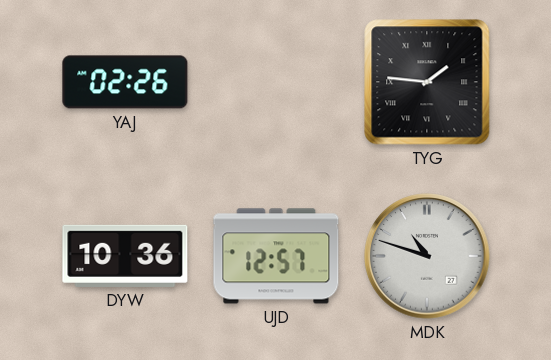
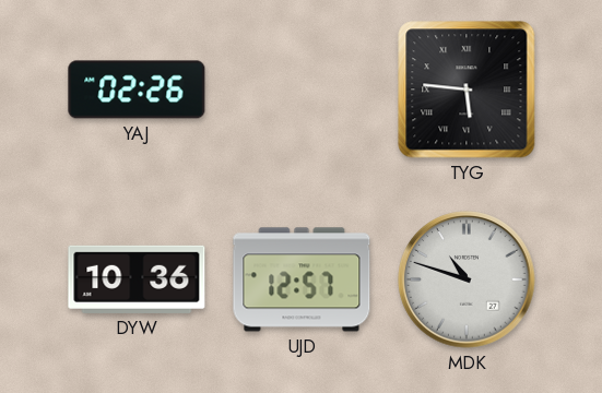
TYG: 1:46 -> 5:46
